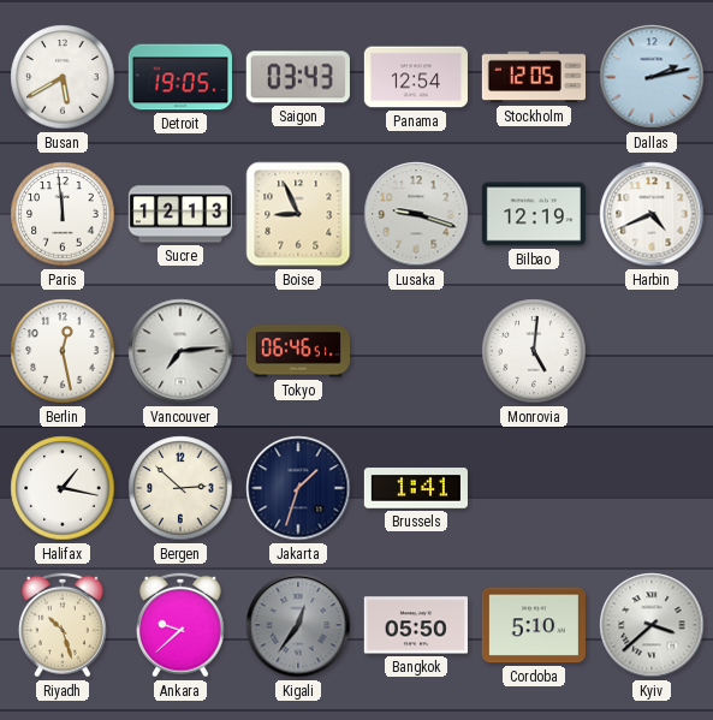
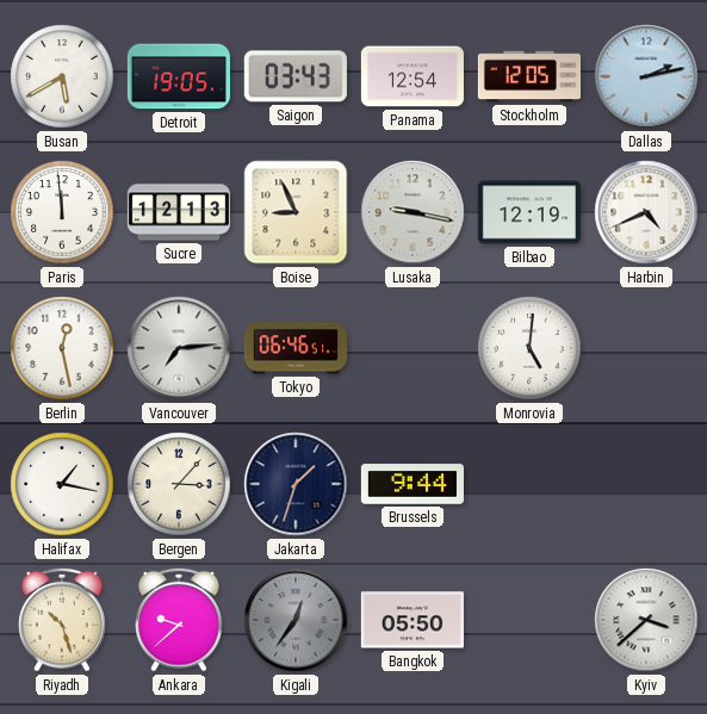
Lusaka: 9:18 -> 9:17
Bergen: 2:52 -> 3:07
Brussels: 1:41 -> 9:44
Cordoba: 5:10 -> none
